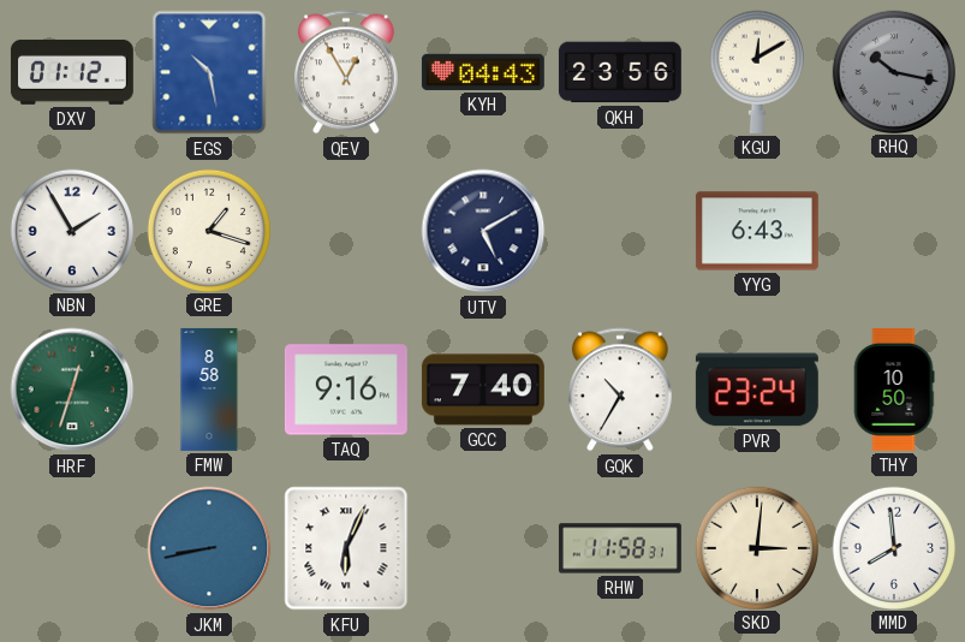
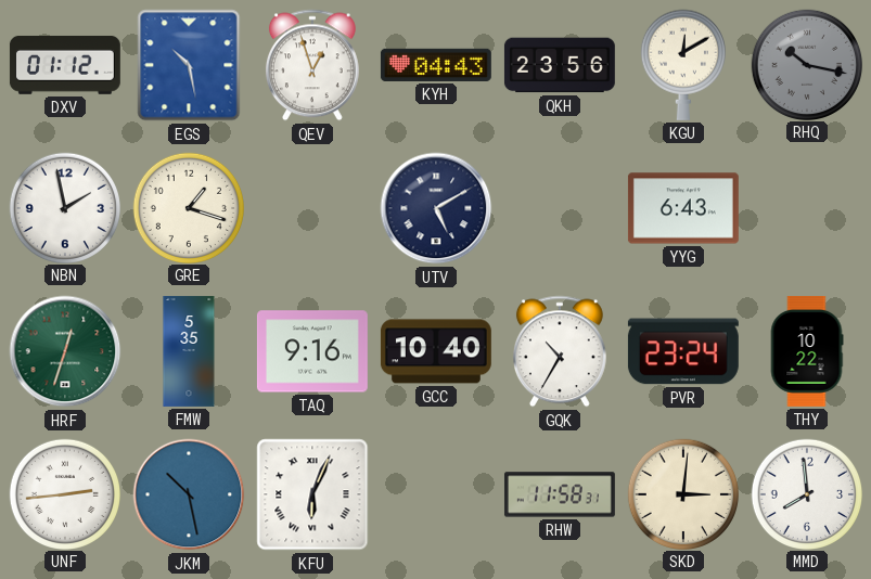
QEV: 12:55 -> 12:57
NBN: 1:55 -> 1:58
FMW: 8:58 -> 5:35
GCC: 7:40 -> 10:40
THY: 10:50 -> 10:22
UNF: none -> 2:44
JKM: 8:43 -> 10:28
